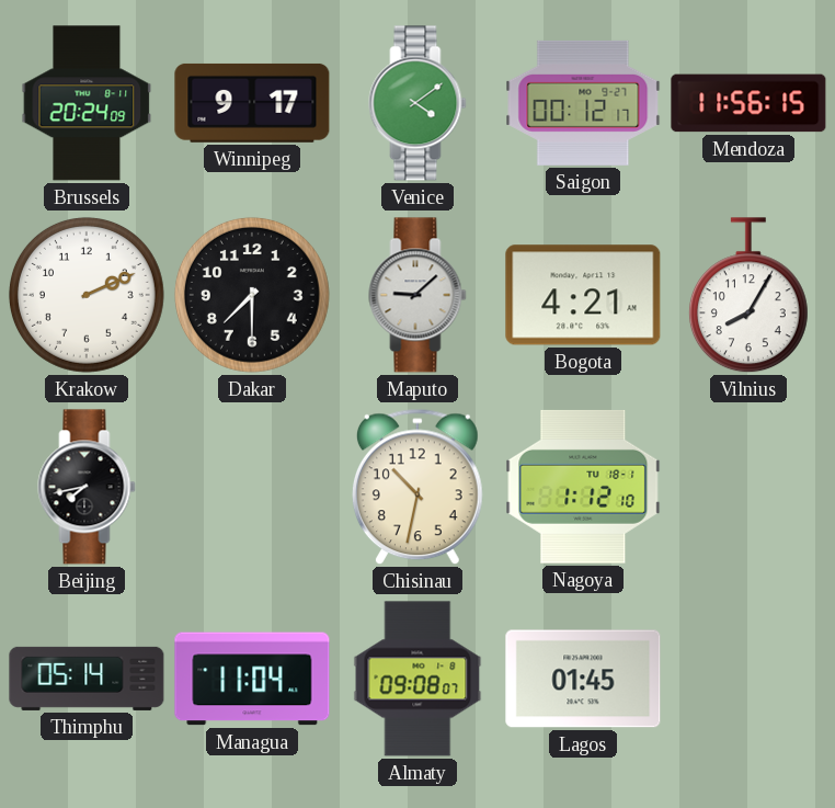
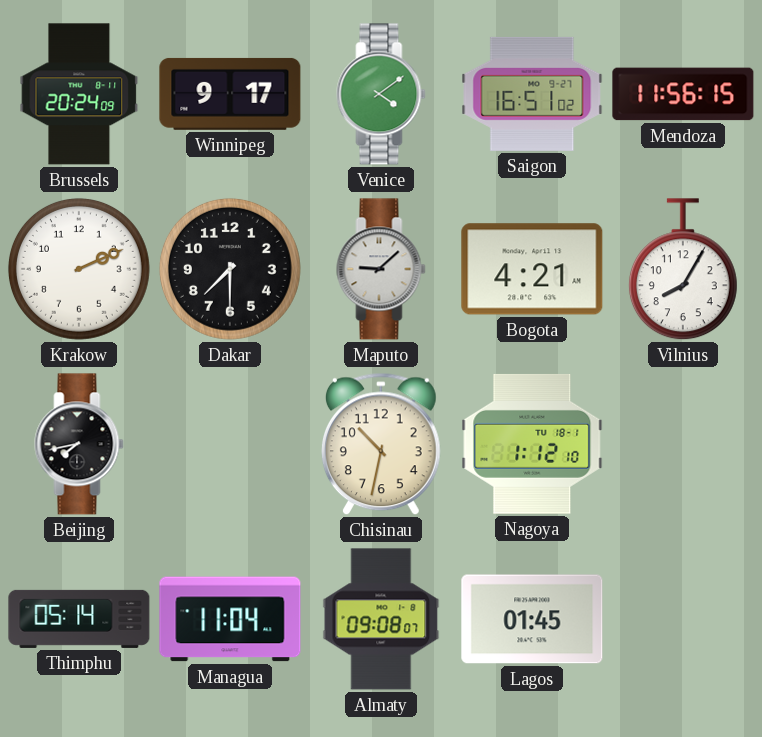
Saigon: 00:12 -> 16:51
